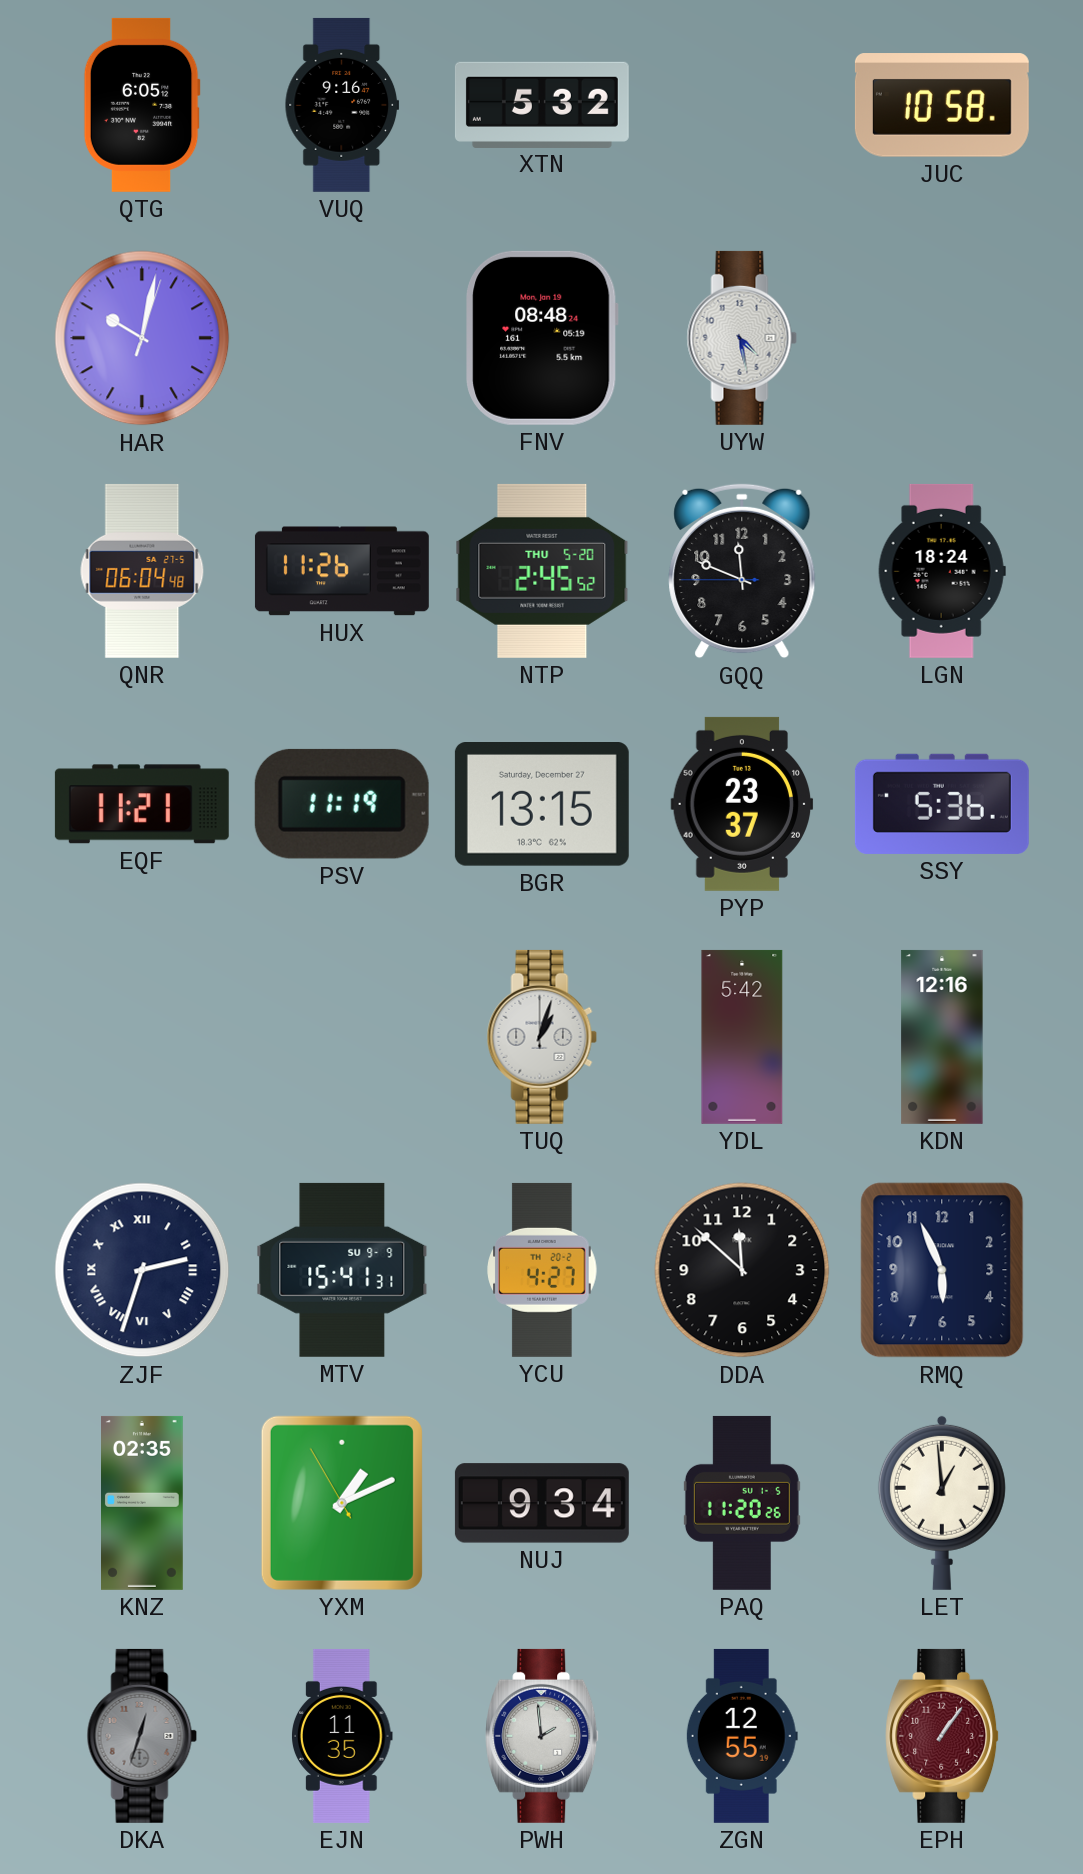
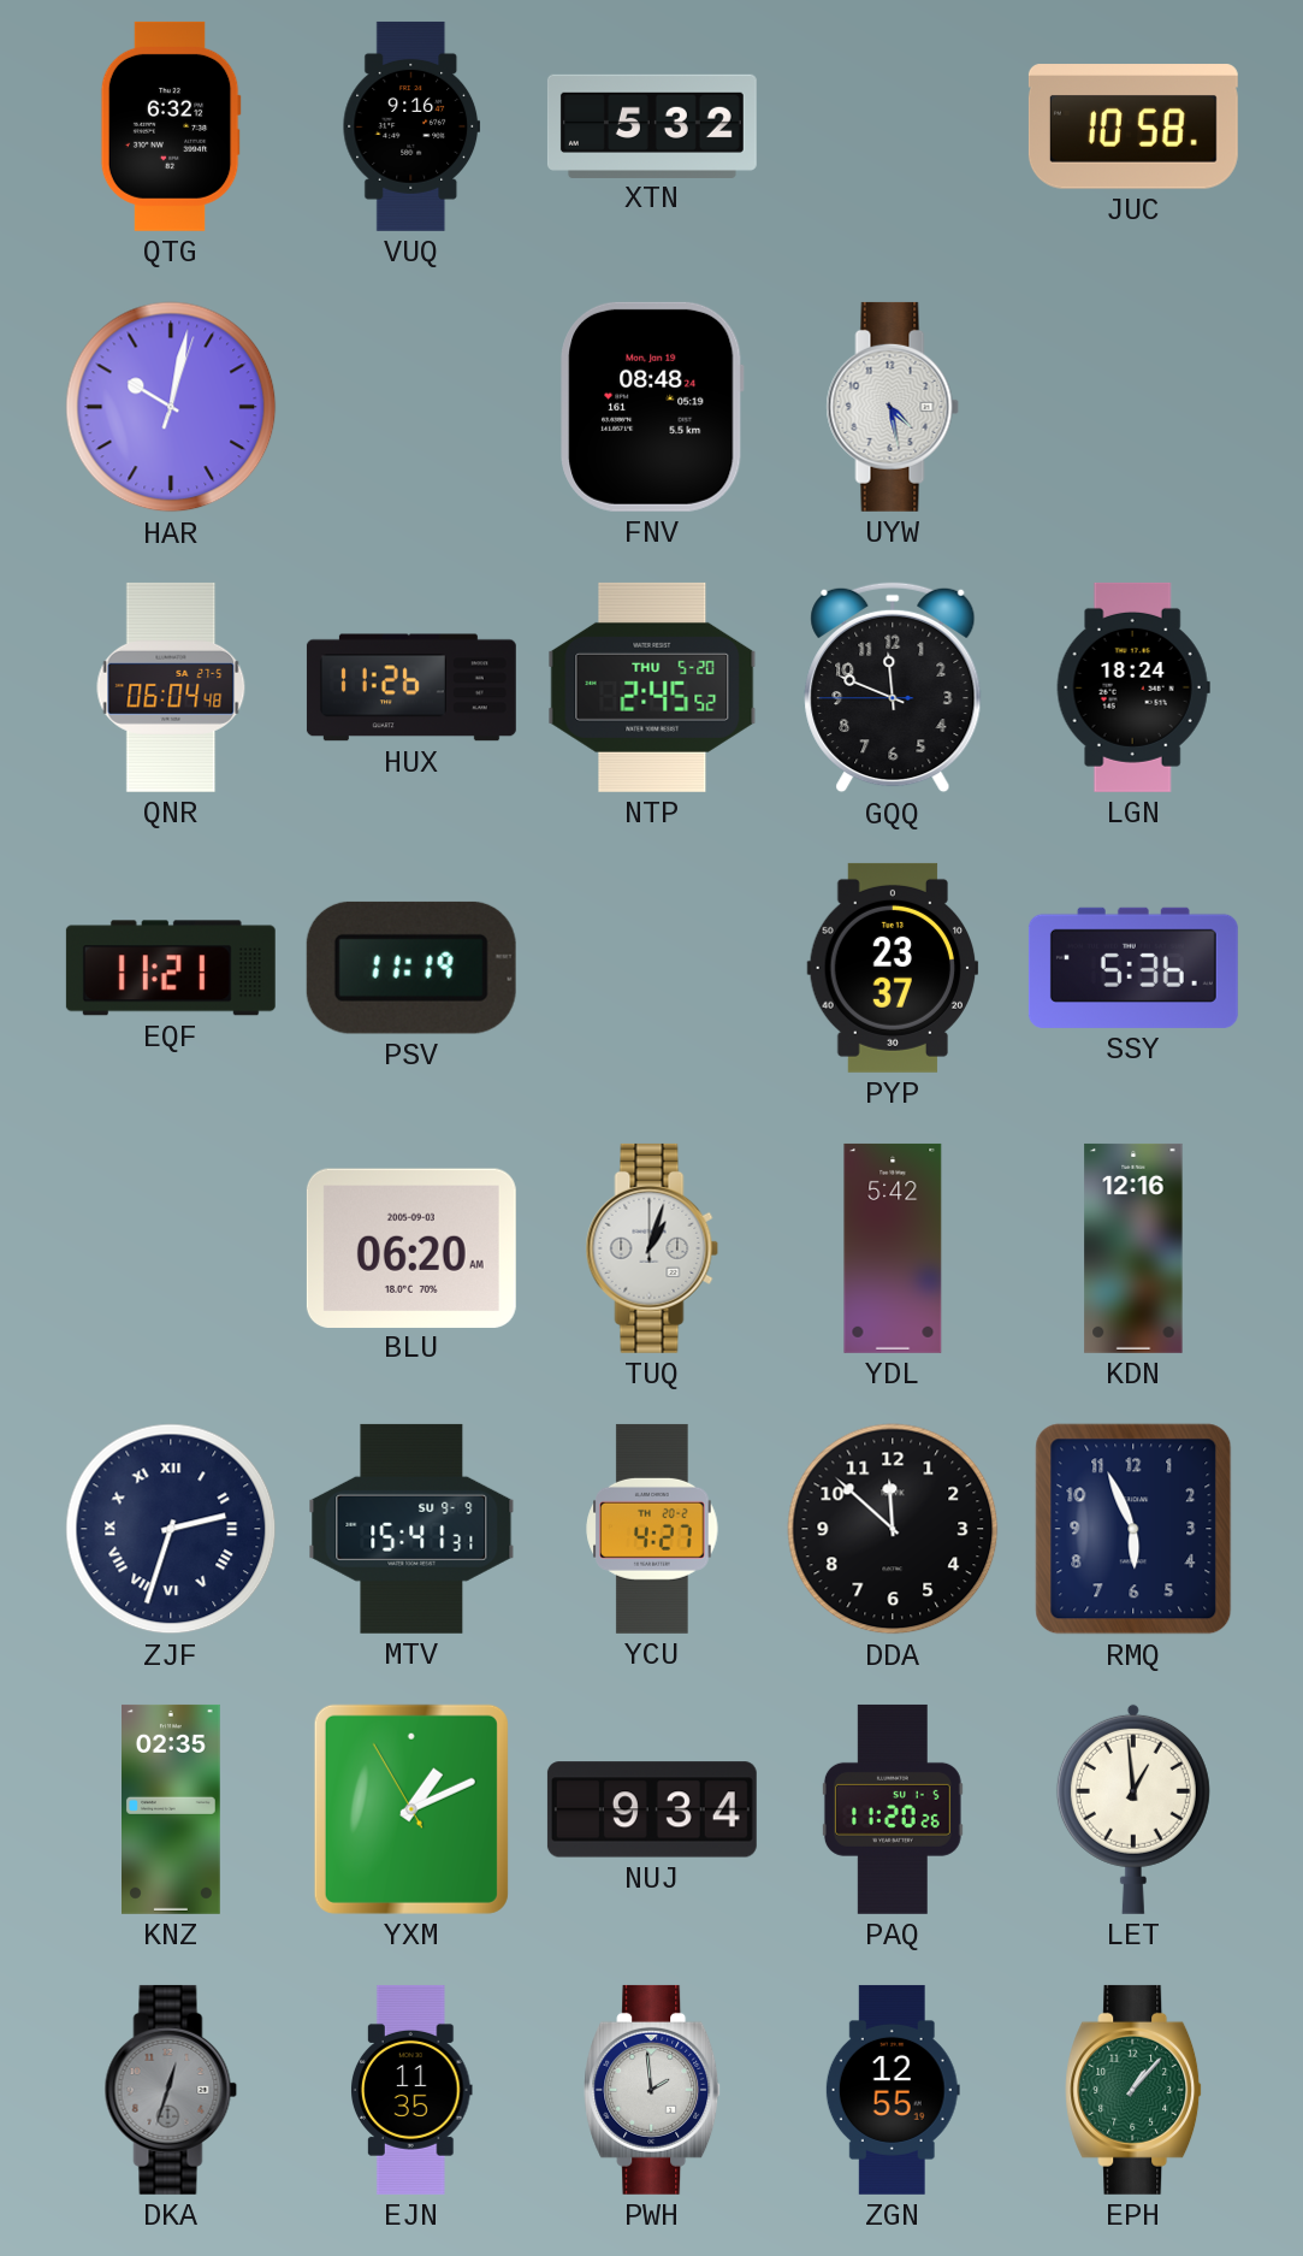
QTG: 6:05 -> 6:32
BGR: 13:15 -> none
BLU: none -> 06:20
EPH: 1:06 -> 1:07
EPH dial: burgundy -> green
